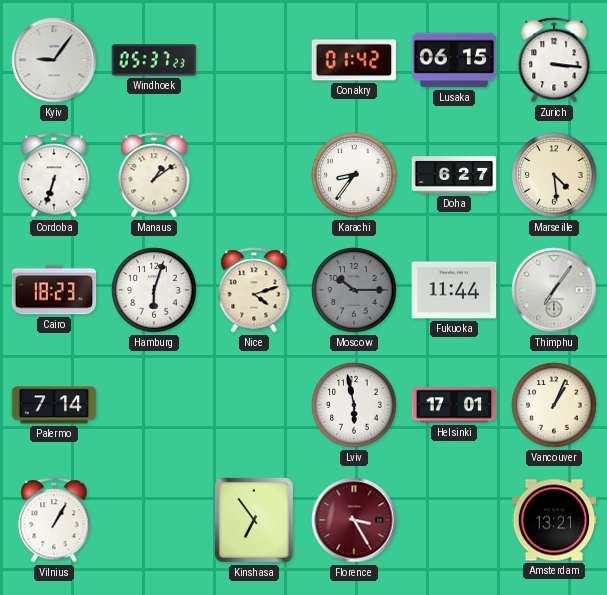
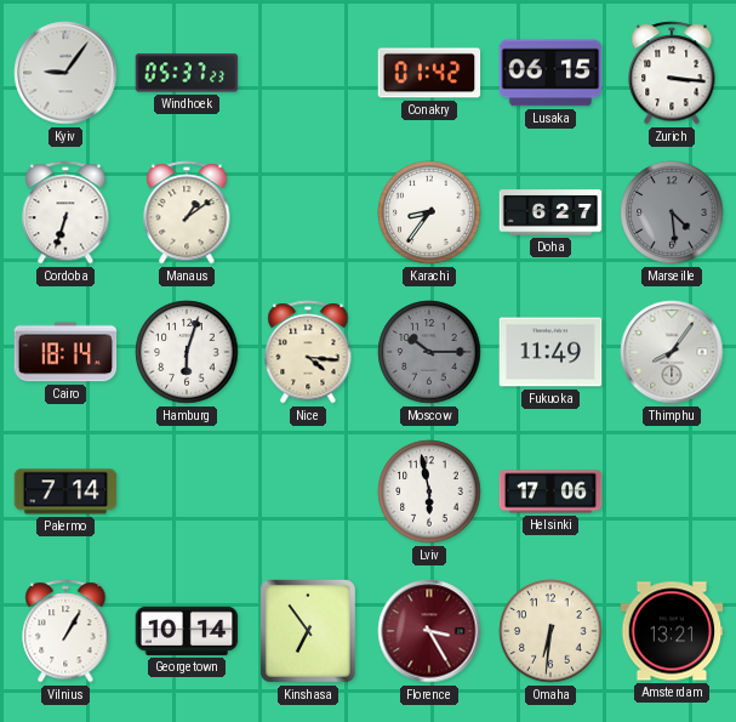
Marseille dial: cream -> grey
Cairo: 18:23 -> 18:14
Nice: 4:12 -> 4:16
Fukuoka: 11:44 -> 11:49
Thimphu: 7:06 -> 8:06
Helsinki: 17:01 -> 17:06
Vancouver: 1:04 -> none
Georgetown: none -> 10:14
Omaha: none -> 6:31
